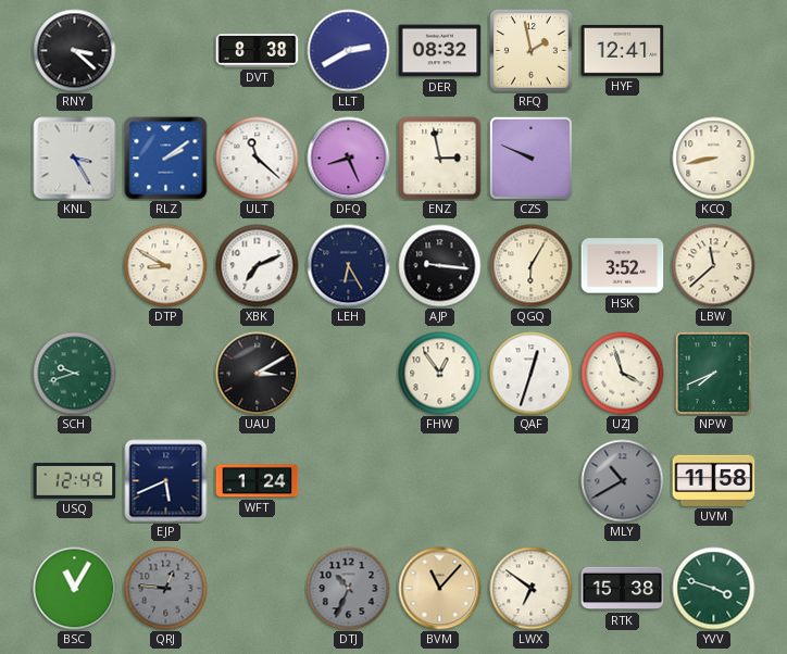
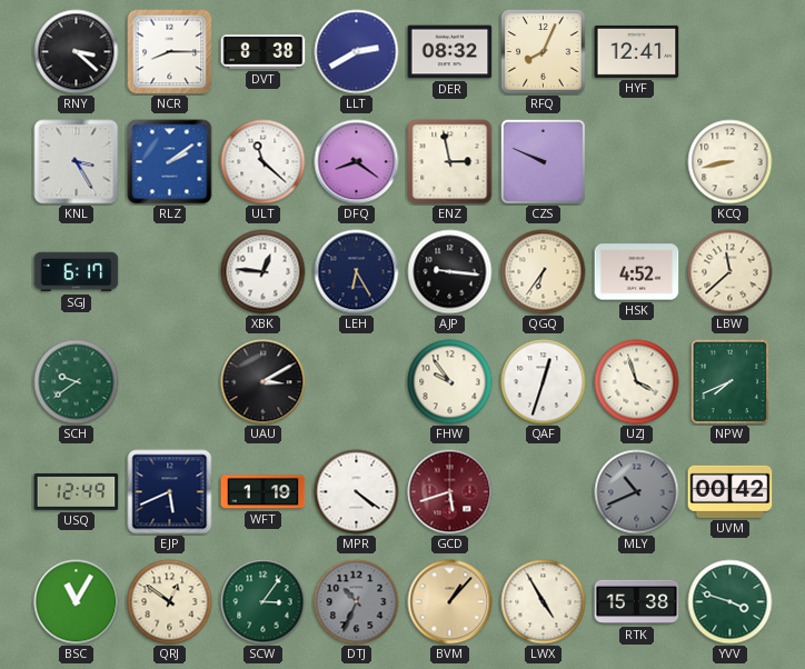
NCR: none -> 8:15
RFQ: 1:58 -> 8:04
DFQ: 8:26 -> 8:21
SGJ: none -> 6:17
DTP: 8:50 -> none
XBK: 7:11 -> 12:46
QGQ: 6:05 -> 6:36
HSK: 3:52 -> 4:52
SCH: 9:42 -> 9:39
FHW: 12:54 -> 9:54
WFT: 1:24 -> 1:19
MPR: none -> 4:21
GCD: none -> 5:42
MLY: 10:40 -> 10:41
UVM: 11:58 -> 00:42
QRJ: 12:46 -> 12:51
QRJ dial: grey -> cream
SCW: none -> 3:06
BVM: 11:07 -> 1:07
LWX: 6:51 -> 4:55
